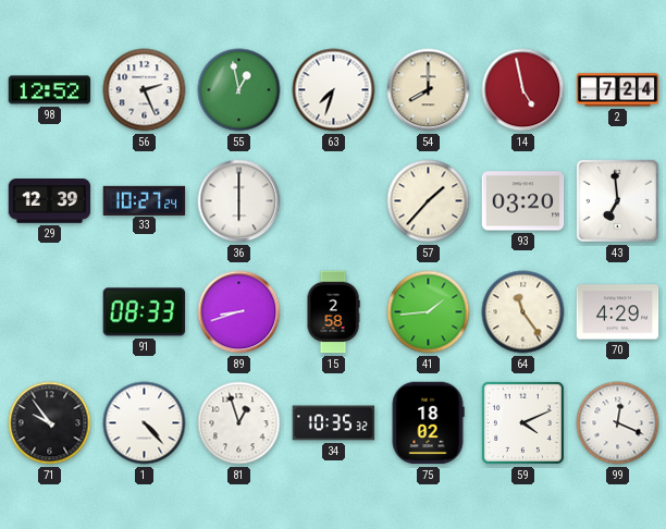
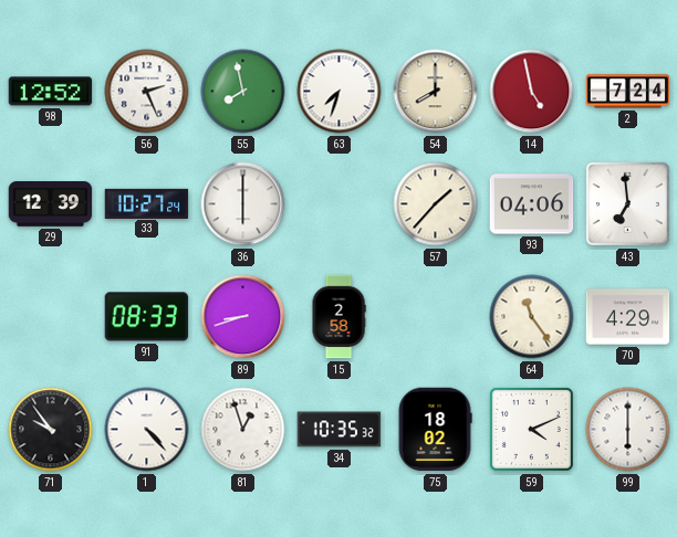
55: 12:58 -> 7:58
93: 03:20 -> 04:06
41: 1:44 -> none
99: 12:19 -> 6:00
